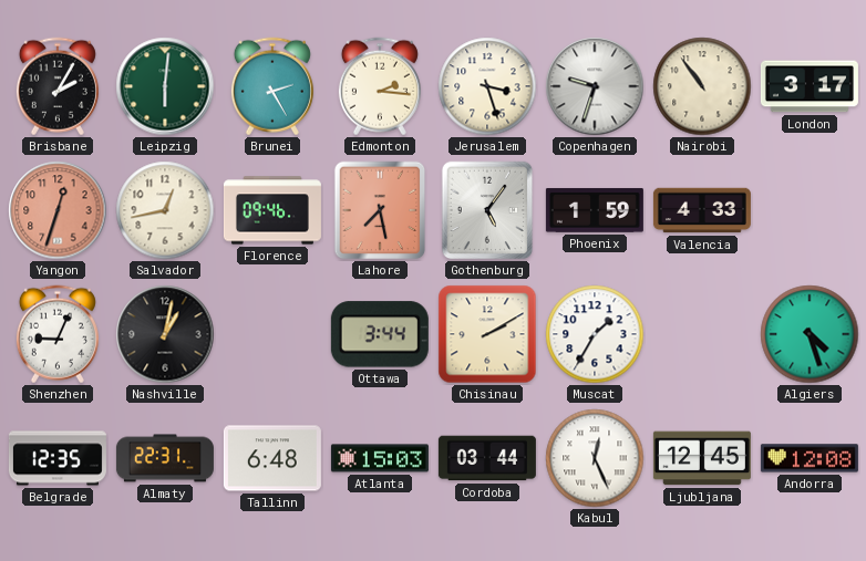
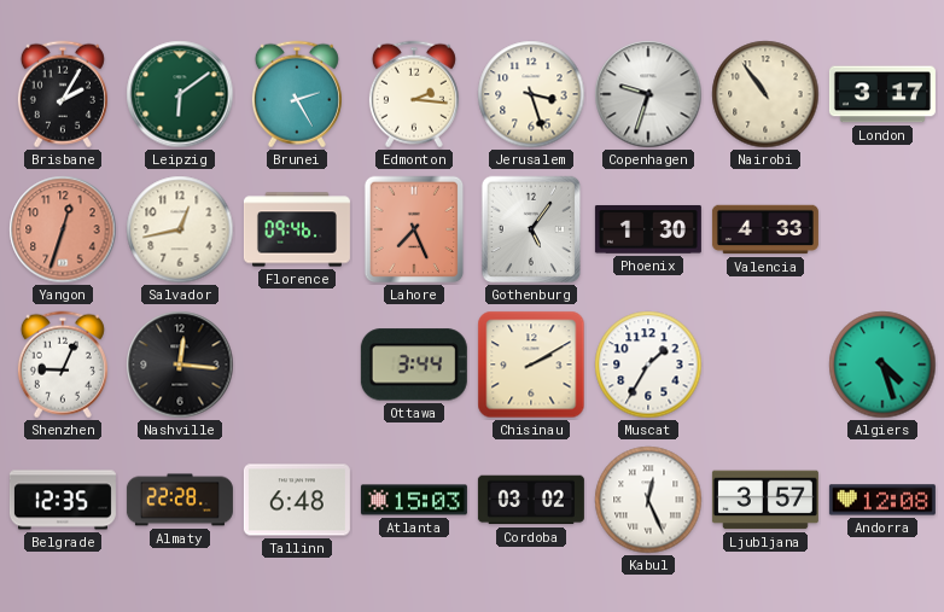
Leipzig: 6:01 -> 6:09
Lahore: 7:28 -> 7:26
Phoenix: 1:59 -> 1:30
Nashville: 1:02 -> 12:16
Almaty: 22:31 -> 22:28
Cordoba: 03:44 -> 03:02
Ljubljana: 12:45 -> 3:57
